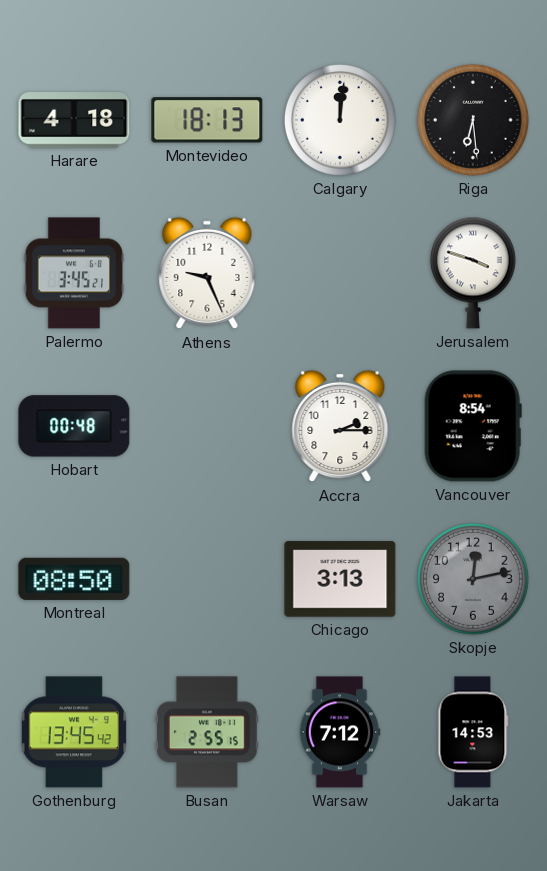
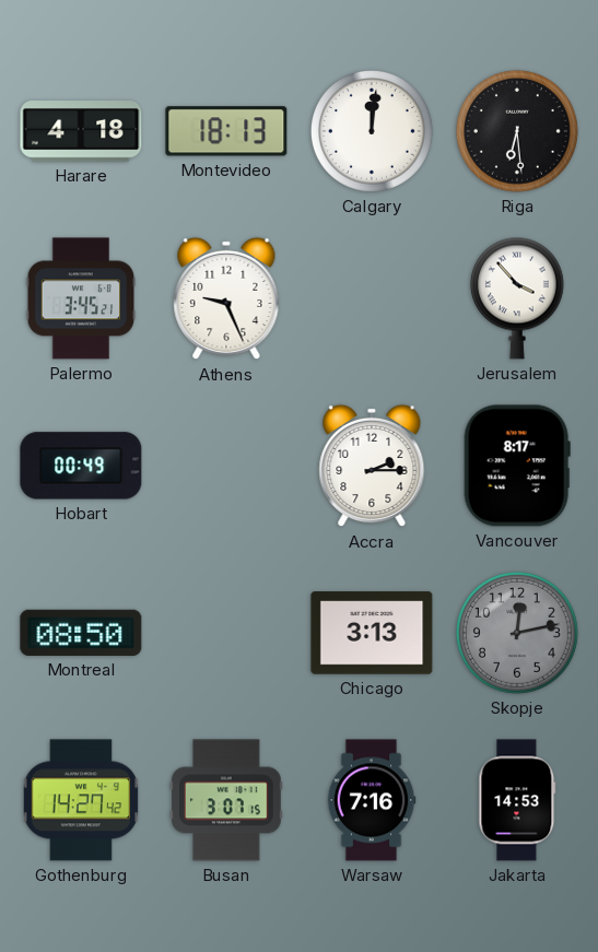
Jerusalem: 3:48 -> 3:53
Hobart: 00:48 -> 00:49
Vancouver: 8:54 -> 8:17
Gothenburg: 13:45 -> 14:27
Busan: 2:55 -> 3:07
Warsaw: 7:12 -> 7:16
